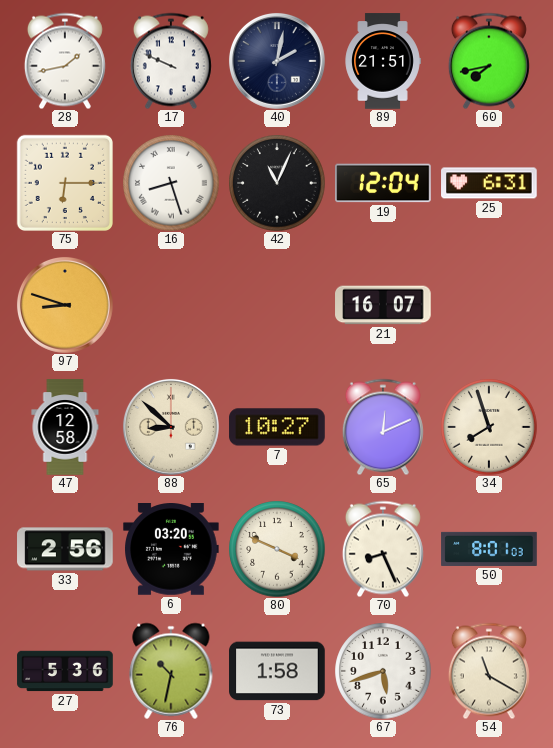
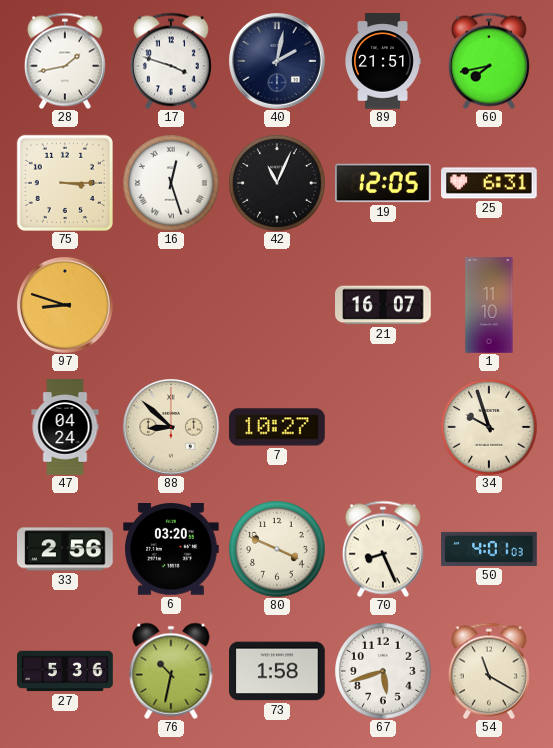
17: 9:49 -> 3:48
75: 6:15 -> 3:15
16: 8:27 -> 12:27
19: 12:04 -> 12:05
1: none -> 11:10
47: 12:58 -> 04:24
65: 12:11 -> none
34: 7:57 -> 9:57
50: 8:01 -> 4:01
